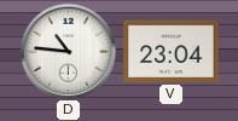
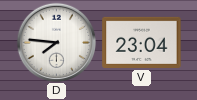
D: 10:46 -> 7:46
